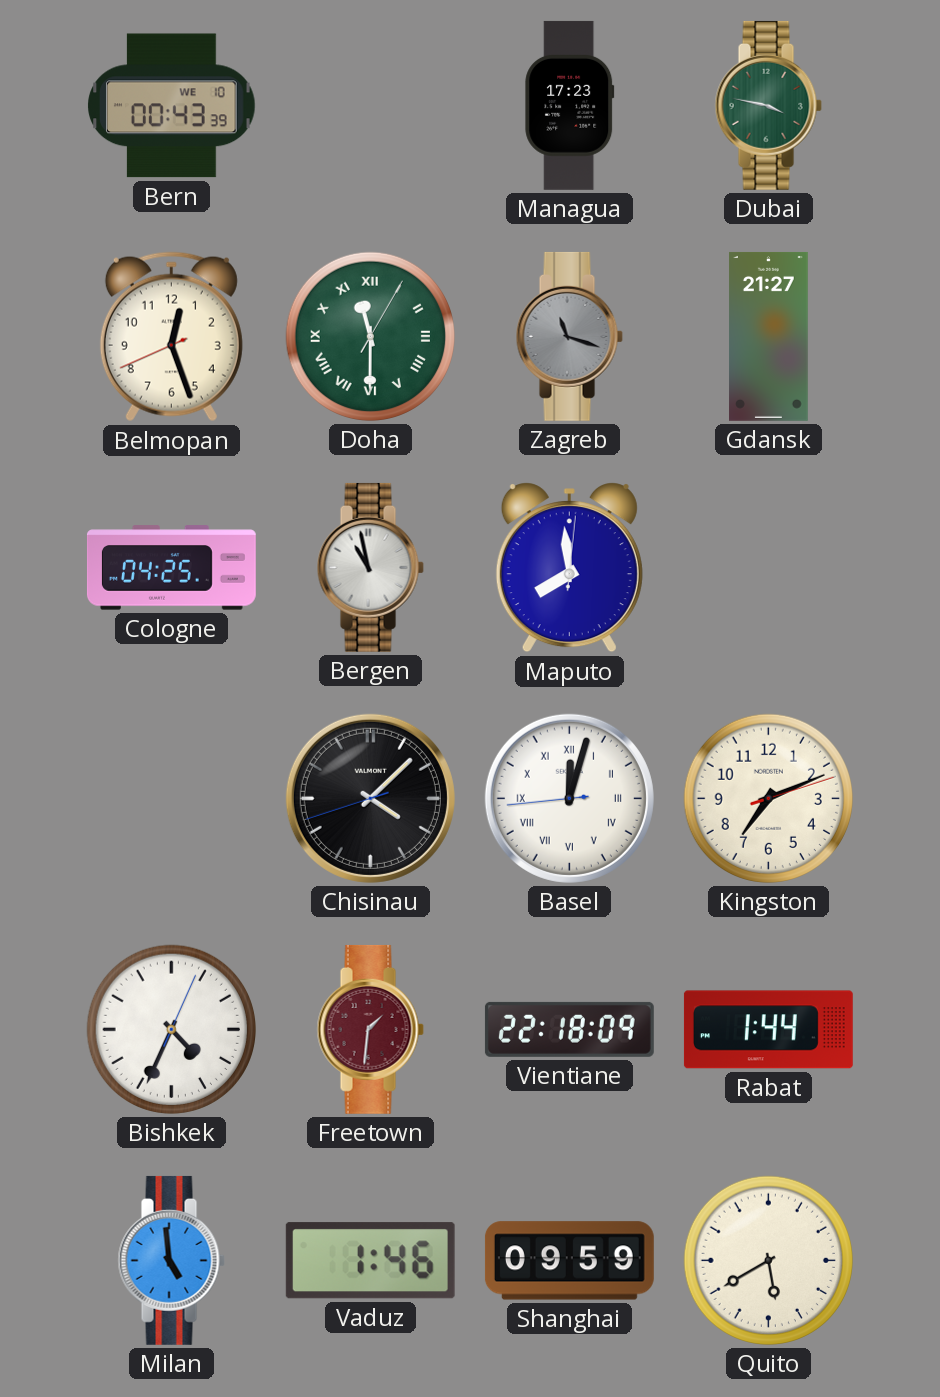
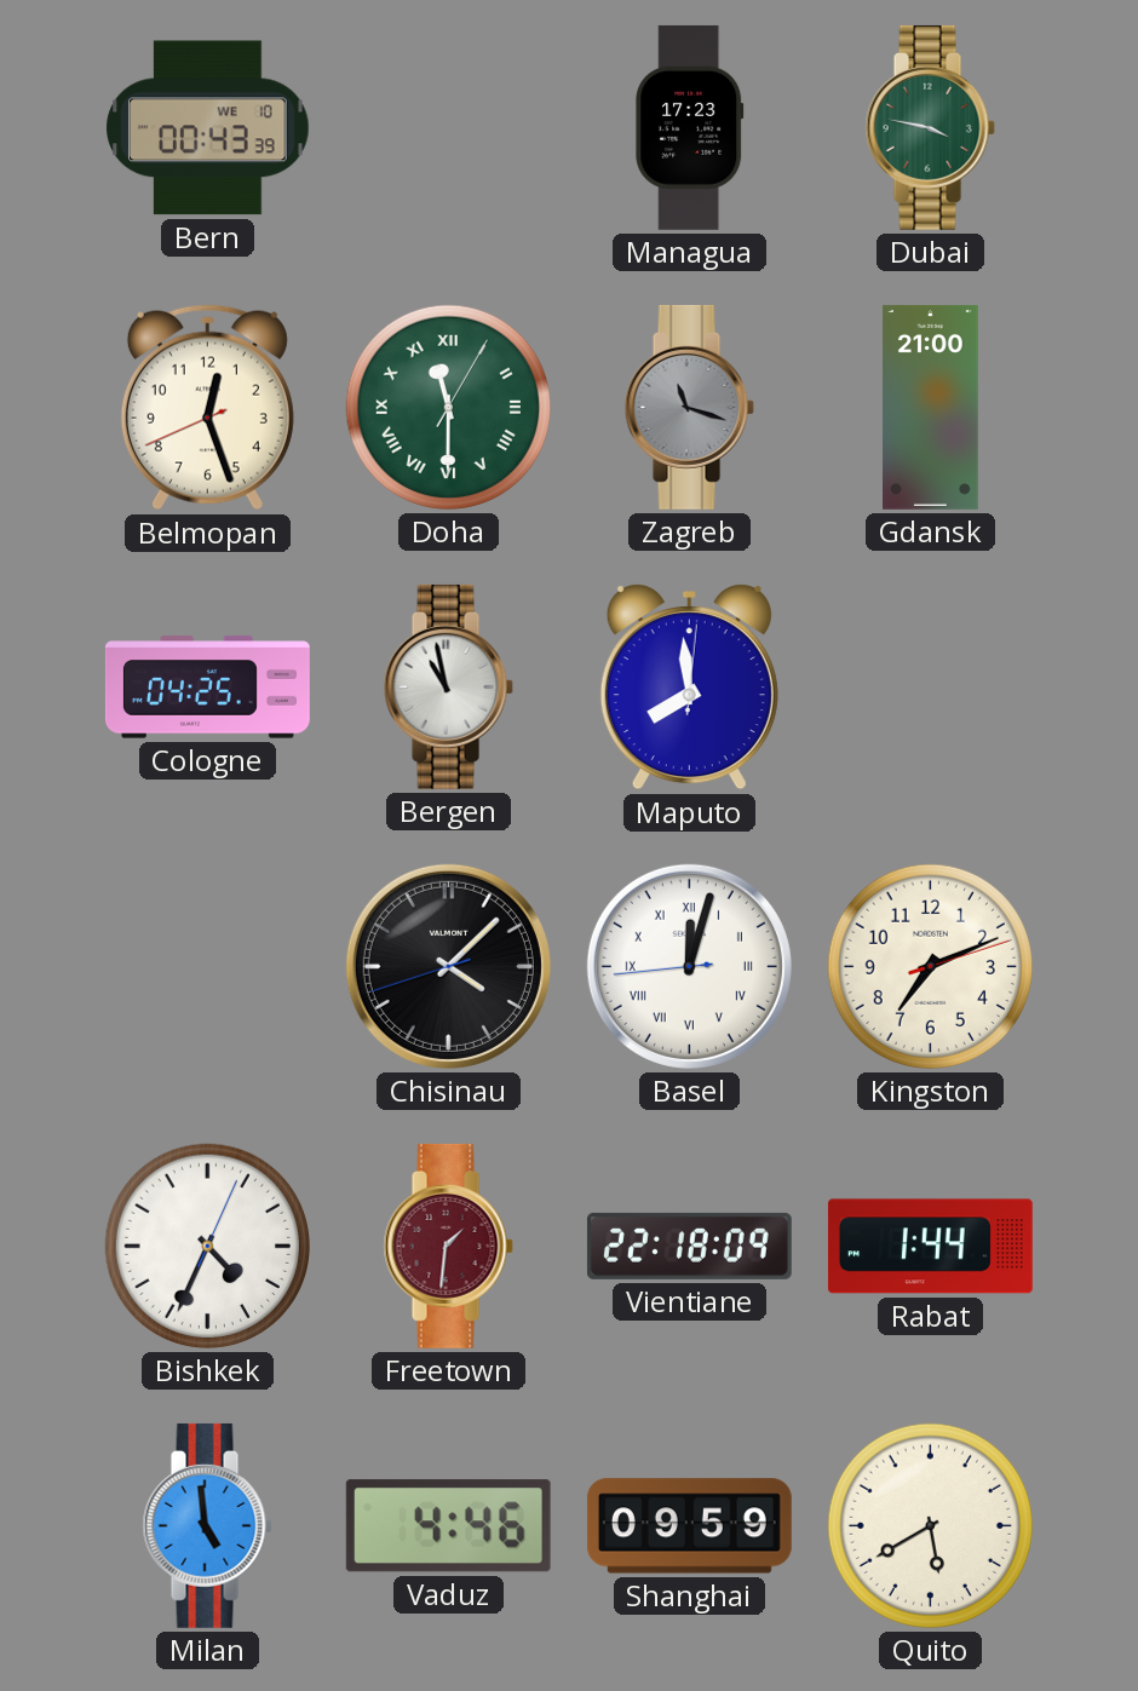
Gdansk: 21:27 -> 21:00
Vaduz: 1:46 -> 4:46
